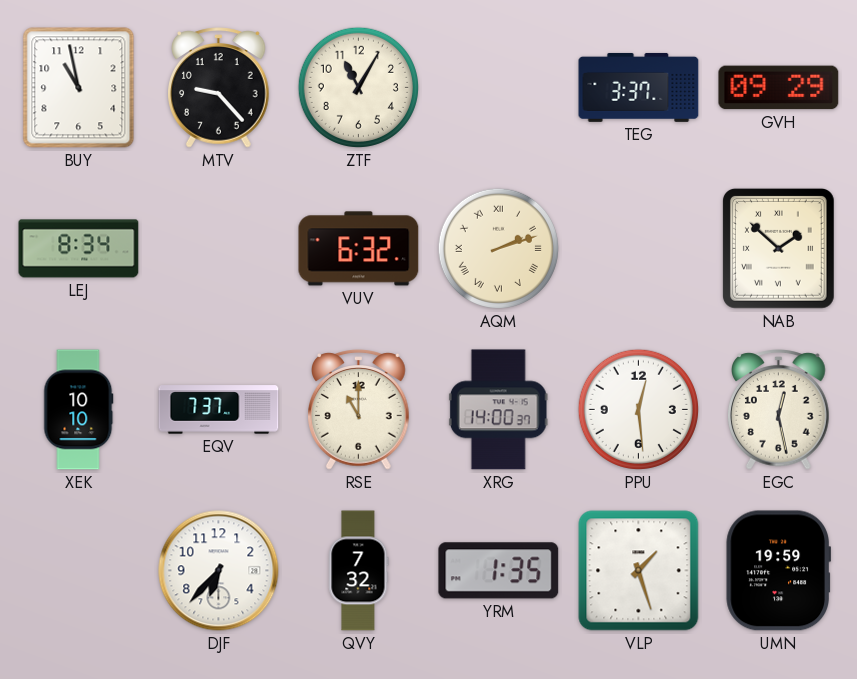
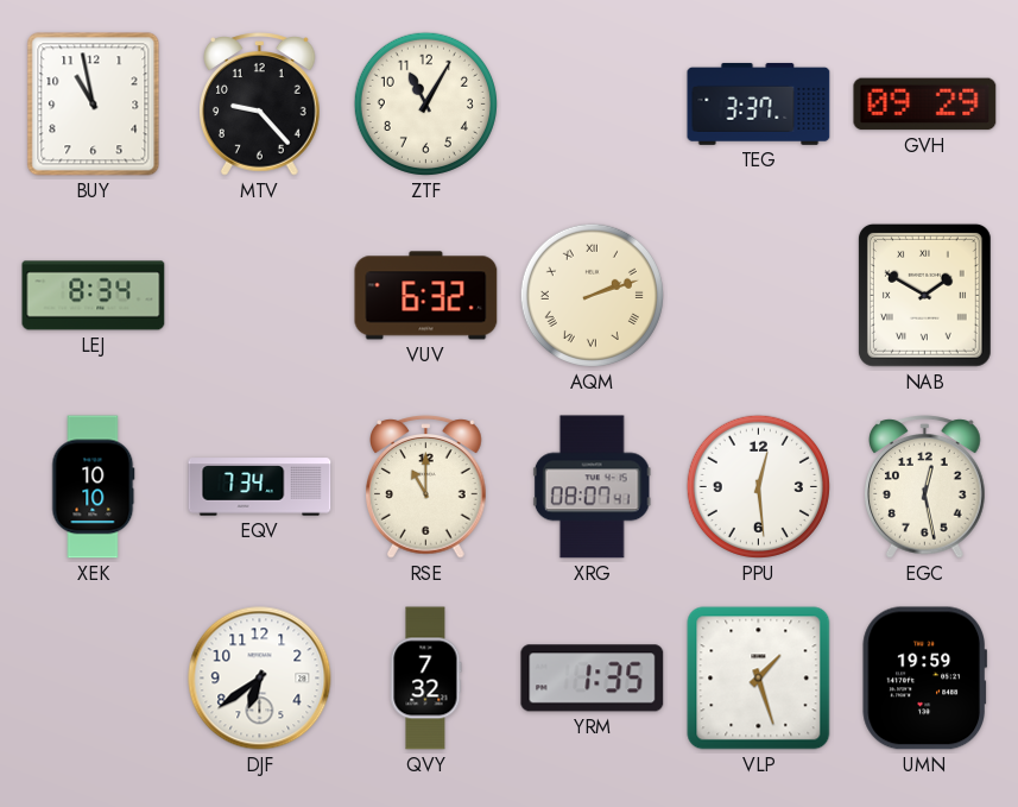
NAB: 1:52 -> 1:50
EQV: 7:37 -> 7:34
XRG: 14:00 -> 08:07
DJF: 6:37 -> 6:39
